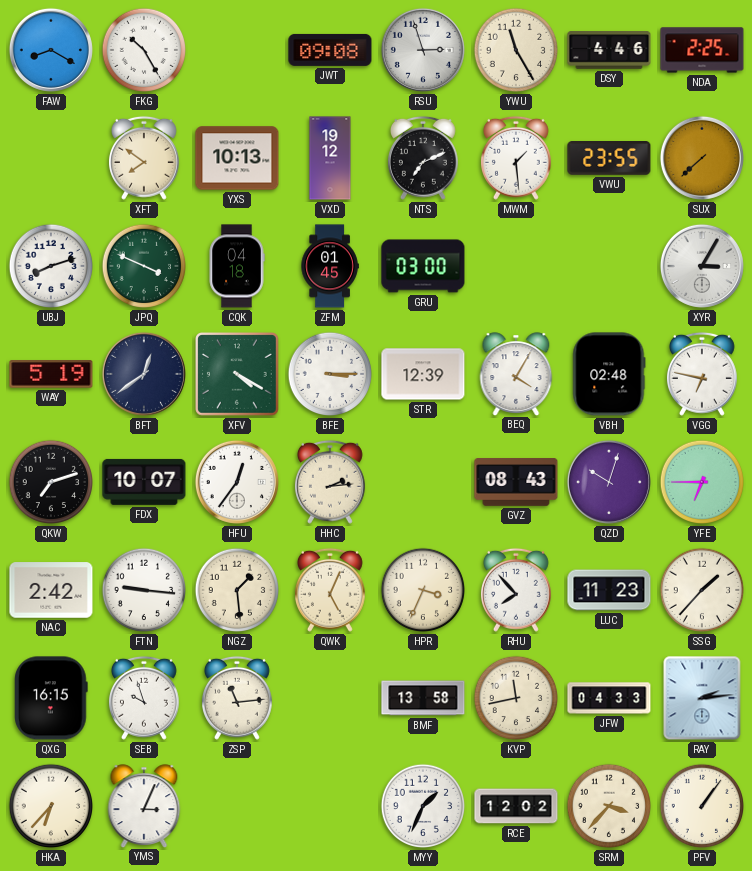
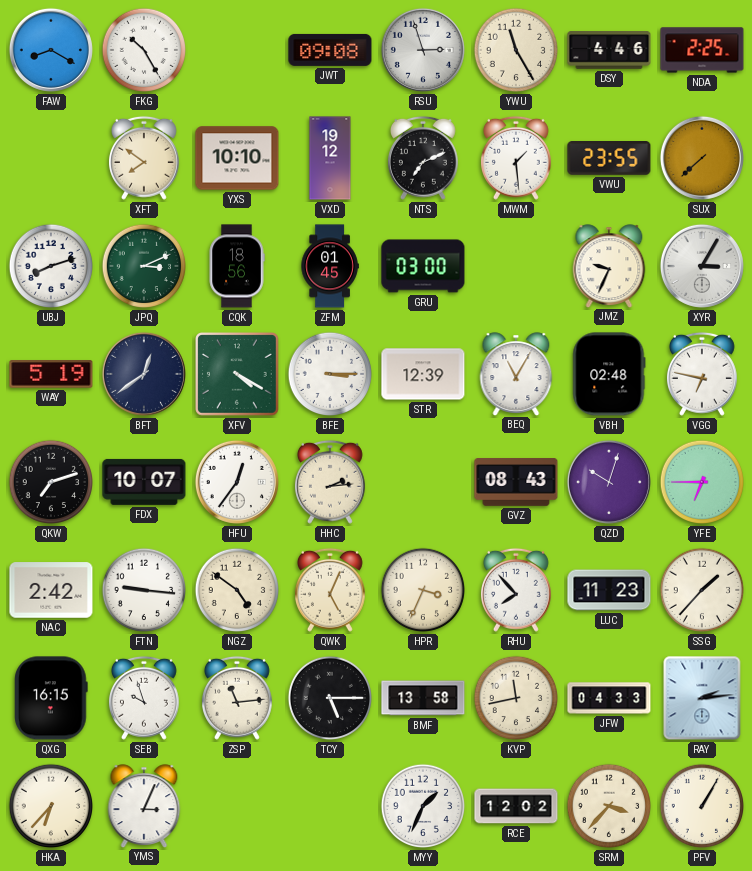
YXS: 10:13 -> 10:10
JPQ: 3:49 -> 3:11
CQK: 04:18 -> 18:56
JMZ: none -> 9:34
BEQ: 4:05 -> 11:05
NGZ: 1:29 -> 4:51
TCY: none -> 5:15
PFV: 1:06 -> 1:05
